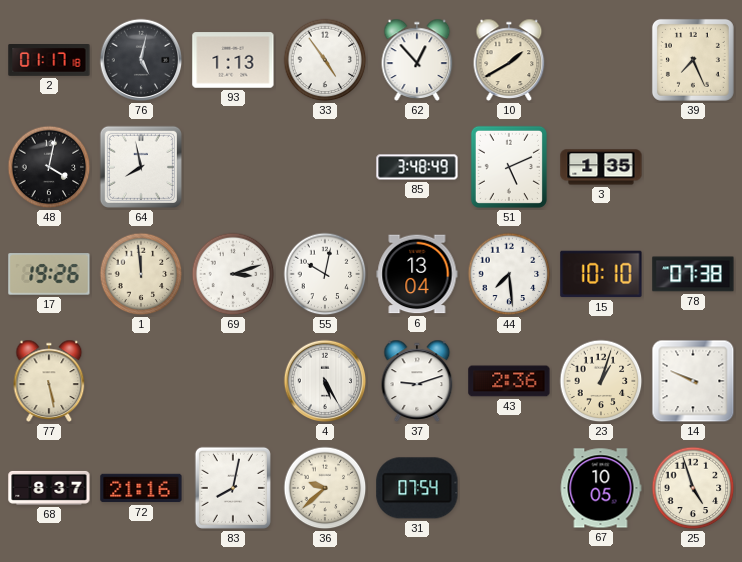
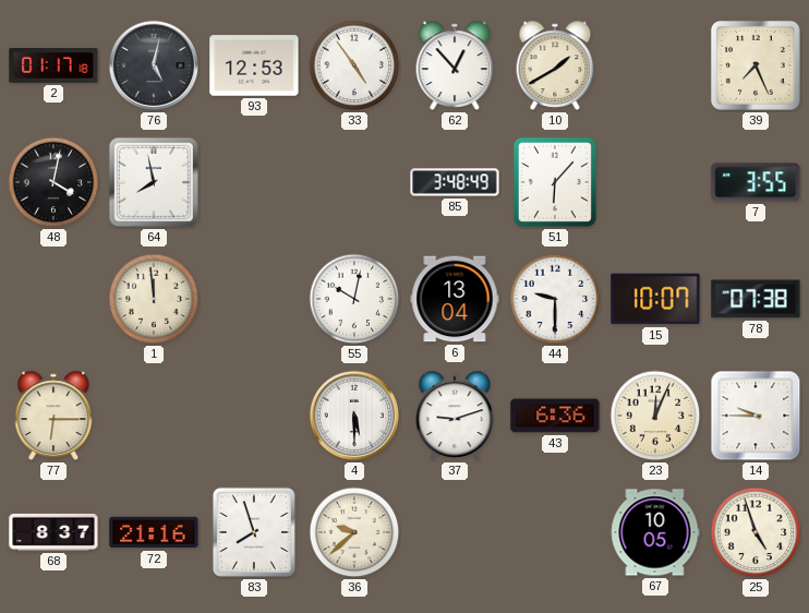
93: 1:13 -> 12:53
51: 5:11 -> 6:07
3: 1:35 -> none
7: none -> 3:55
17: 19:26 -> none
69: 3:12 -> none
44: 7:29 -> 9:30
15: 10:10 -> 10:07
77: 5:28 -> 6:15
4: 5:25 -> 5:30
43: 2:36 -> 6:36
23: 1:03 -> 12:04
14: 9:49 -> 9:45
83: 8:02 -> 7:57
31: 07:54 -> none
